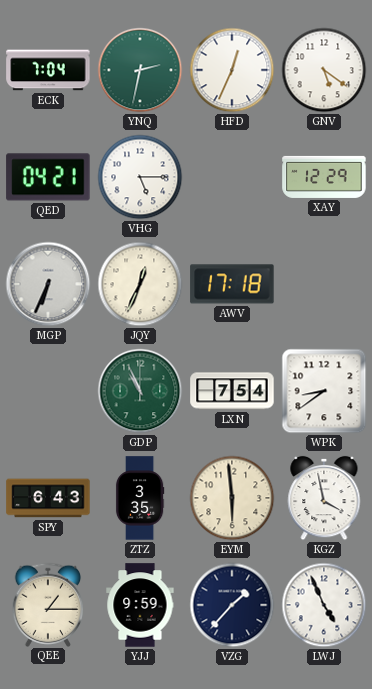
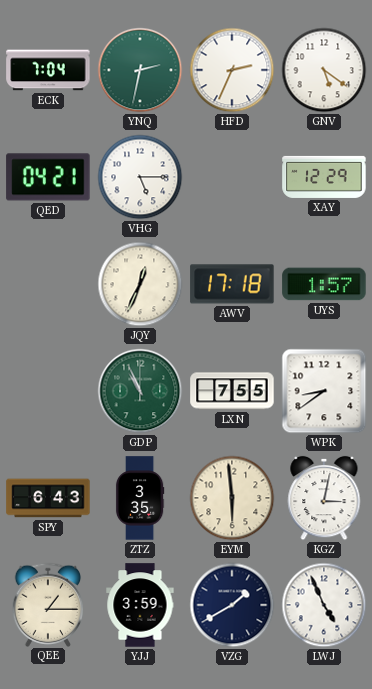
HFD: 12:34 -> 2:34
MGP: 6:34 -> none
UYS: none -> 1:57
LXN: 7:54 -> 7:55
KGZ: 3:58 -> 3:02
YJJ: 9:59 -> 3:59
VZG: 1:37 -> 1:40
